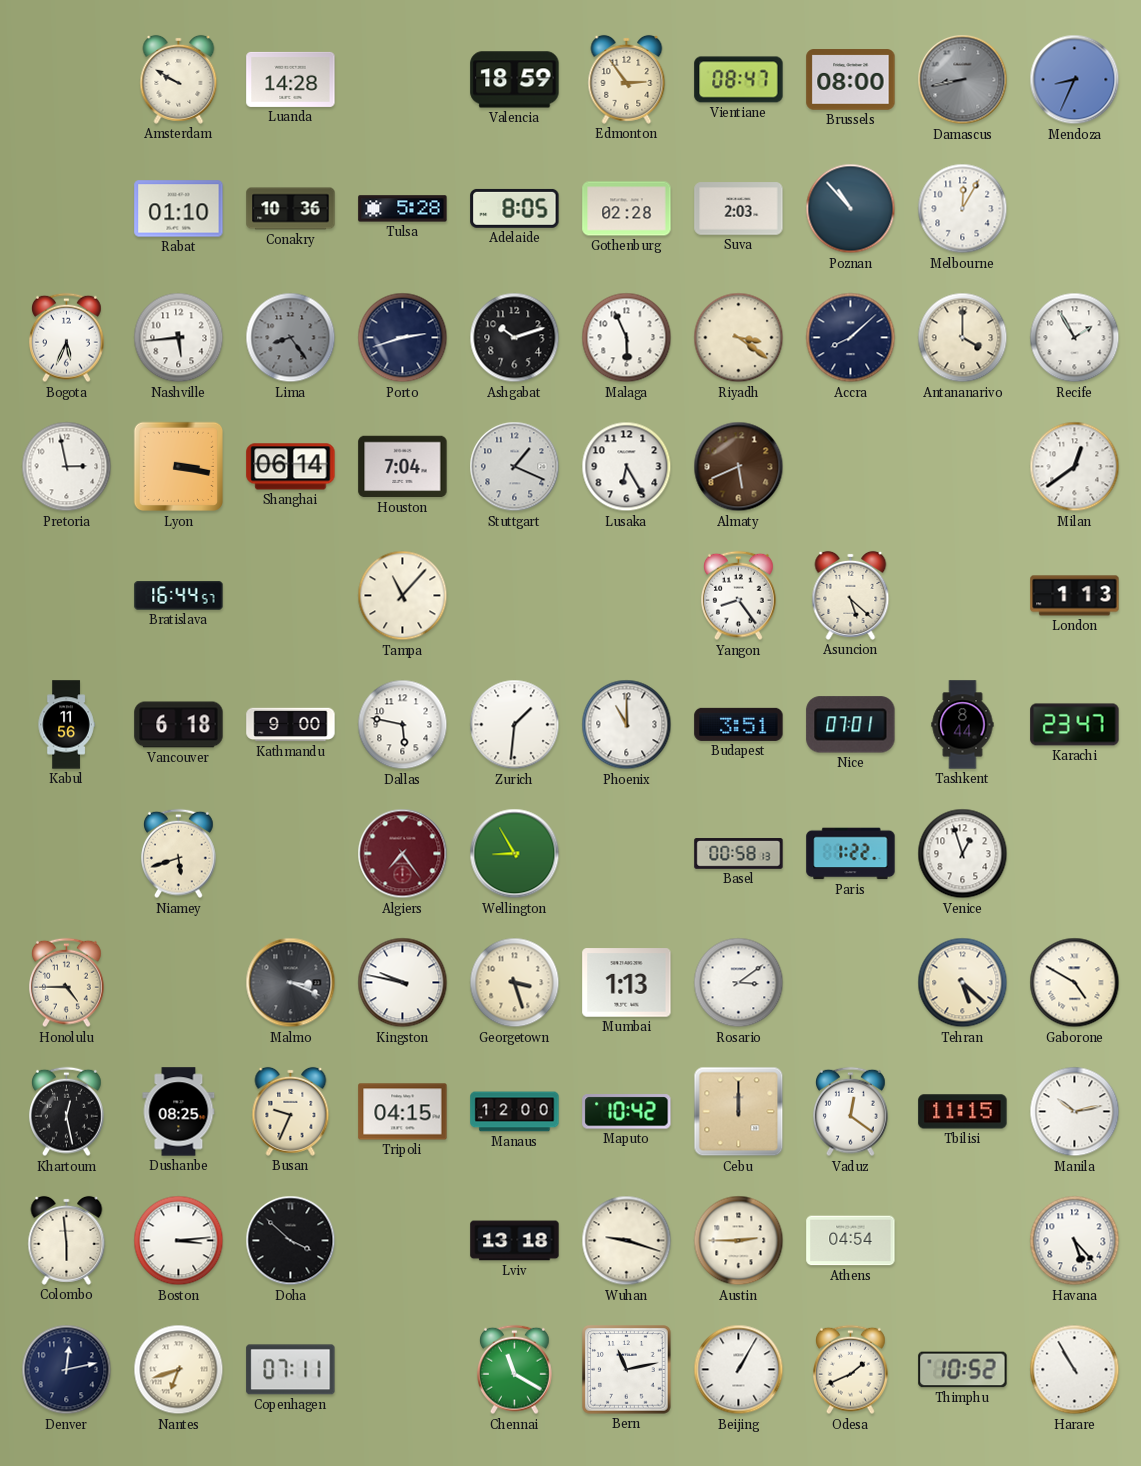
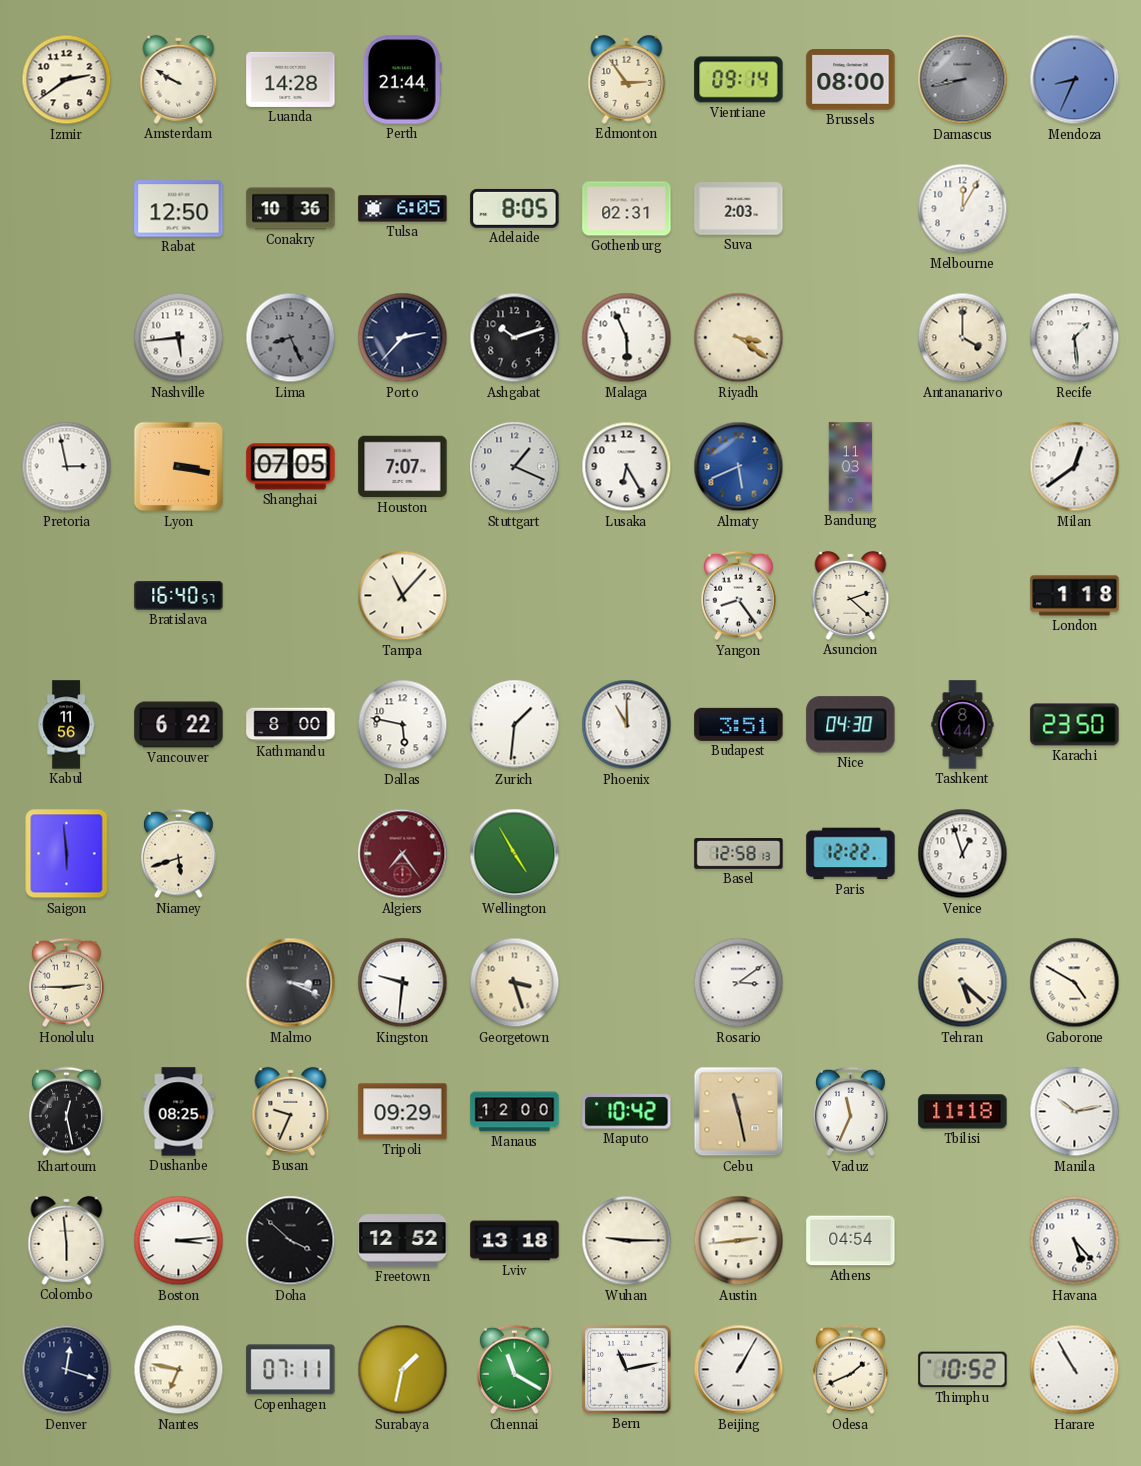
Izmir: none -> 2:39
Perth: none -> 21:44
Valencia: 18:59 -> none
Vientiane: 08:47 -> 09:14
Rabat: 01:10 -> 12:50
Tulsa: 5:28 -> 6:05
Gothenburg: 02:28 -> 02:31
Poznan: 10:53 -> none
Bogota: 5:34 -> none
Lima: 8:24 -> 8:26
Porto: 2:42 -> 2:37
Accra: 8:08 -> none
Recife: 1:55 -> 1:29
Shanghai: 06:14 -> 07:05
Houston: 7:04 -> 7:07
Almaty dial: brown -> blue
Bandung: none -> 11:03
Bratislava: 16:44 -> 16:40
Asuncion: 5:22 -> 2:22
London: 1:13 -> 1:18
Vancouver: 6:18 -> 6:22
Kathmandu: 9:00 -> 8:00
Nice: 07:01 -> 04:30
Karachi: 23:47 -> 23:50
Saigon: none -> 5:59
Wellington: 8:55 -> 4:55
Basel: 00:58 -> 12:58
Paris: 1:22 -> 12:22
Honolulu: 4:45 -> 2:45
Kingston: 9:47 -> 9:31
Mumbai: 1:13 -> none
Tripoli: 04:15 -> 09:29
Cebu: 12:00 -> 11:28
Vaduz: 12:21 -> 11:34
Tbilisi: 11:15 -> 11:18
Freetown: none -> 12:52
Wuhan: 9:18 -> 9:15
Austin: 2:45 -> 2:44
Denver: 12:13 -> 12:18
Nantes: 6:42 -> 6:47
Surabaya: none -> 1:32
